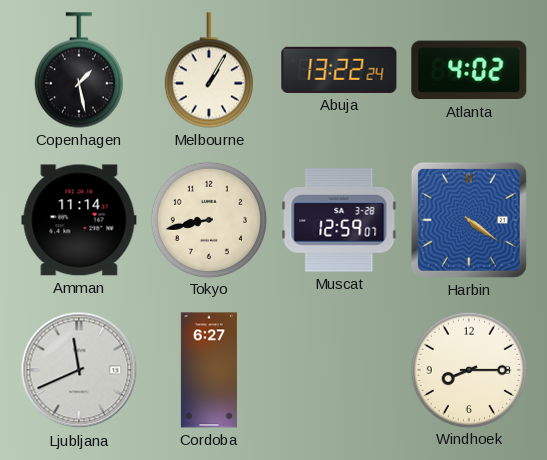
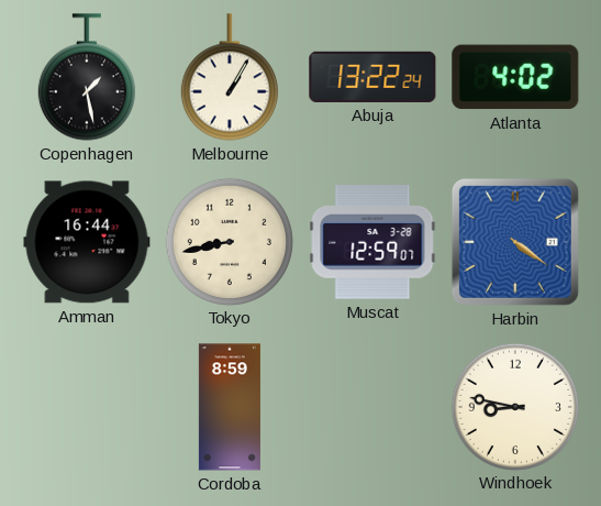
Amman: 11:14 -> 16:44
Ljubljana: 11:41 -> none
Cordoba: 6:27 -> 8:59
Windhoek: 8:15 -> 8:47
